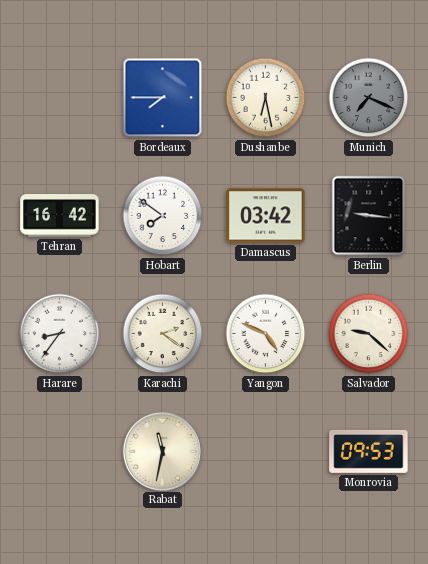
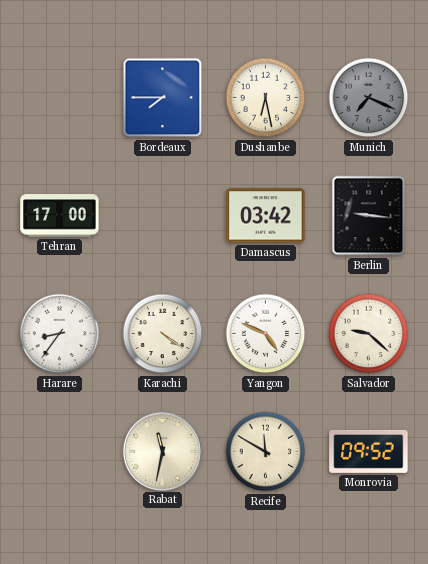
Tehran: 16:42 -> 17:00
Hobart: 7:51 -> none
Karachi: 2:21 -> 4:21
Recife: none -> 11:50
Monrovia: 09:53 -> 09:52
